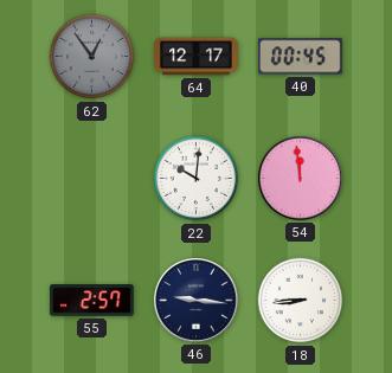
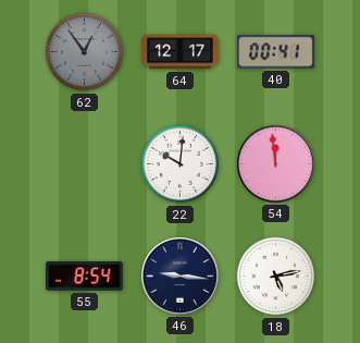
40: 00:45 -> 00:41
55: 2:57 -> 8:54
18: 8:44 -> 5:13
